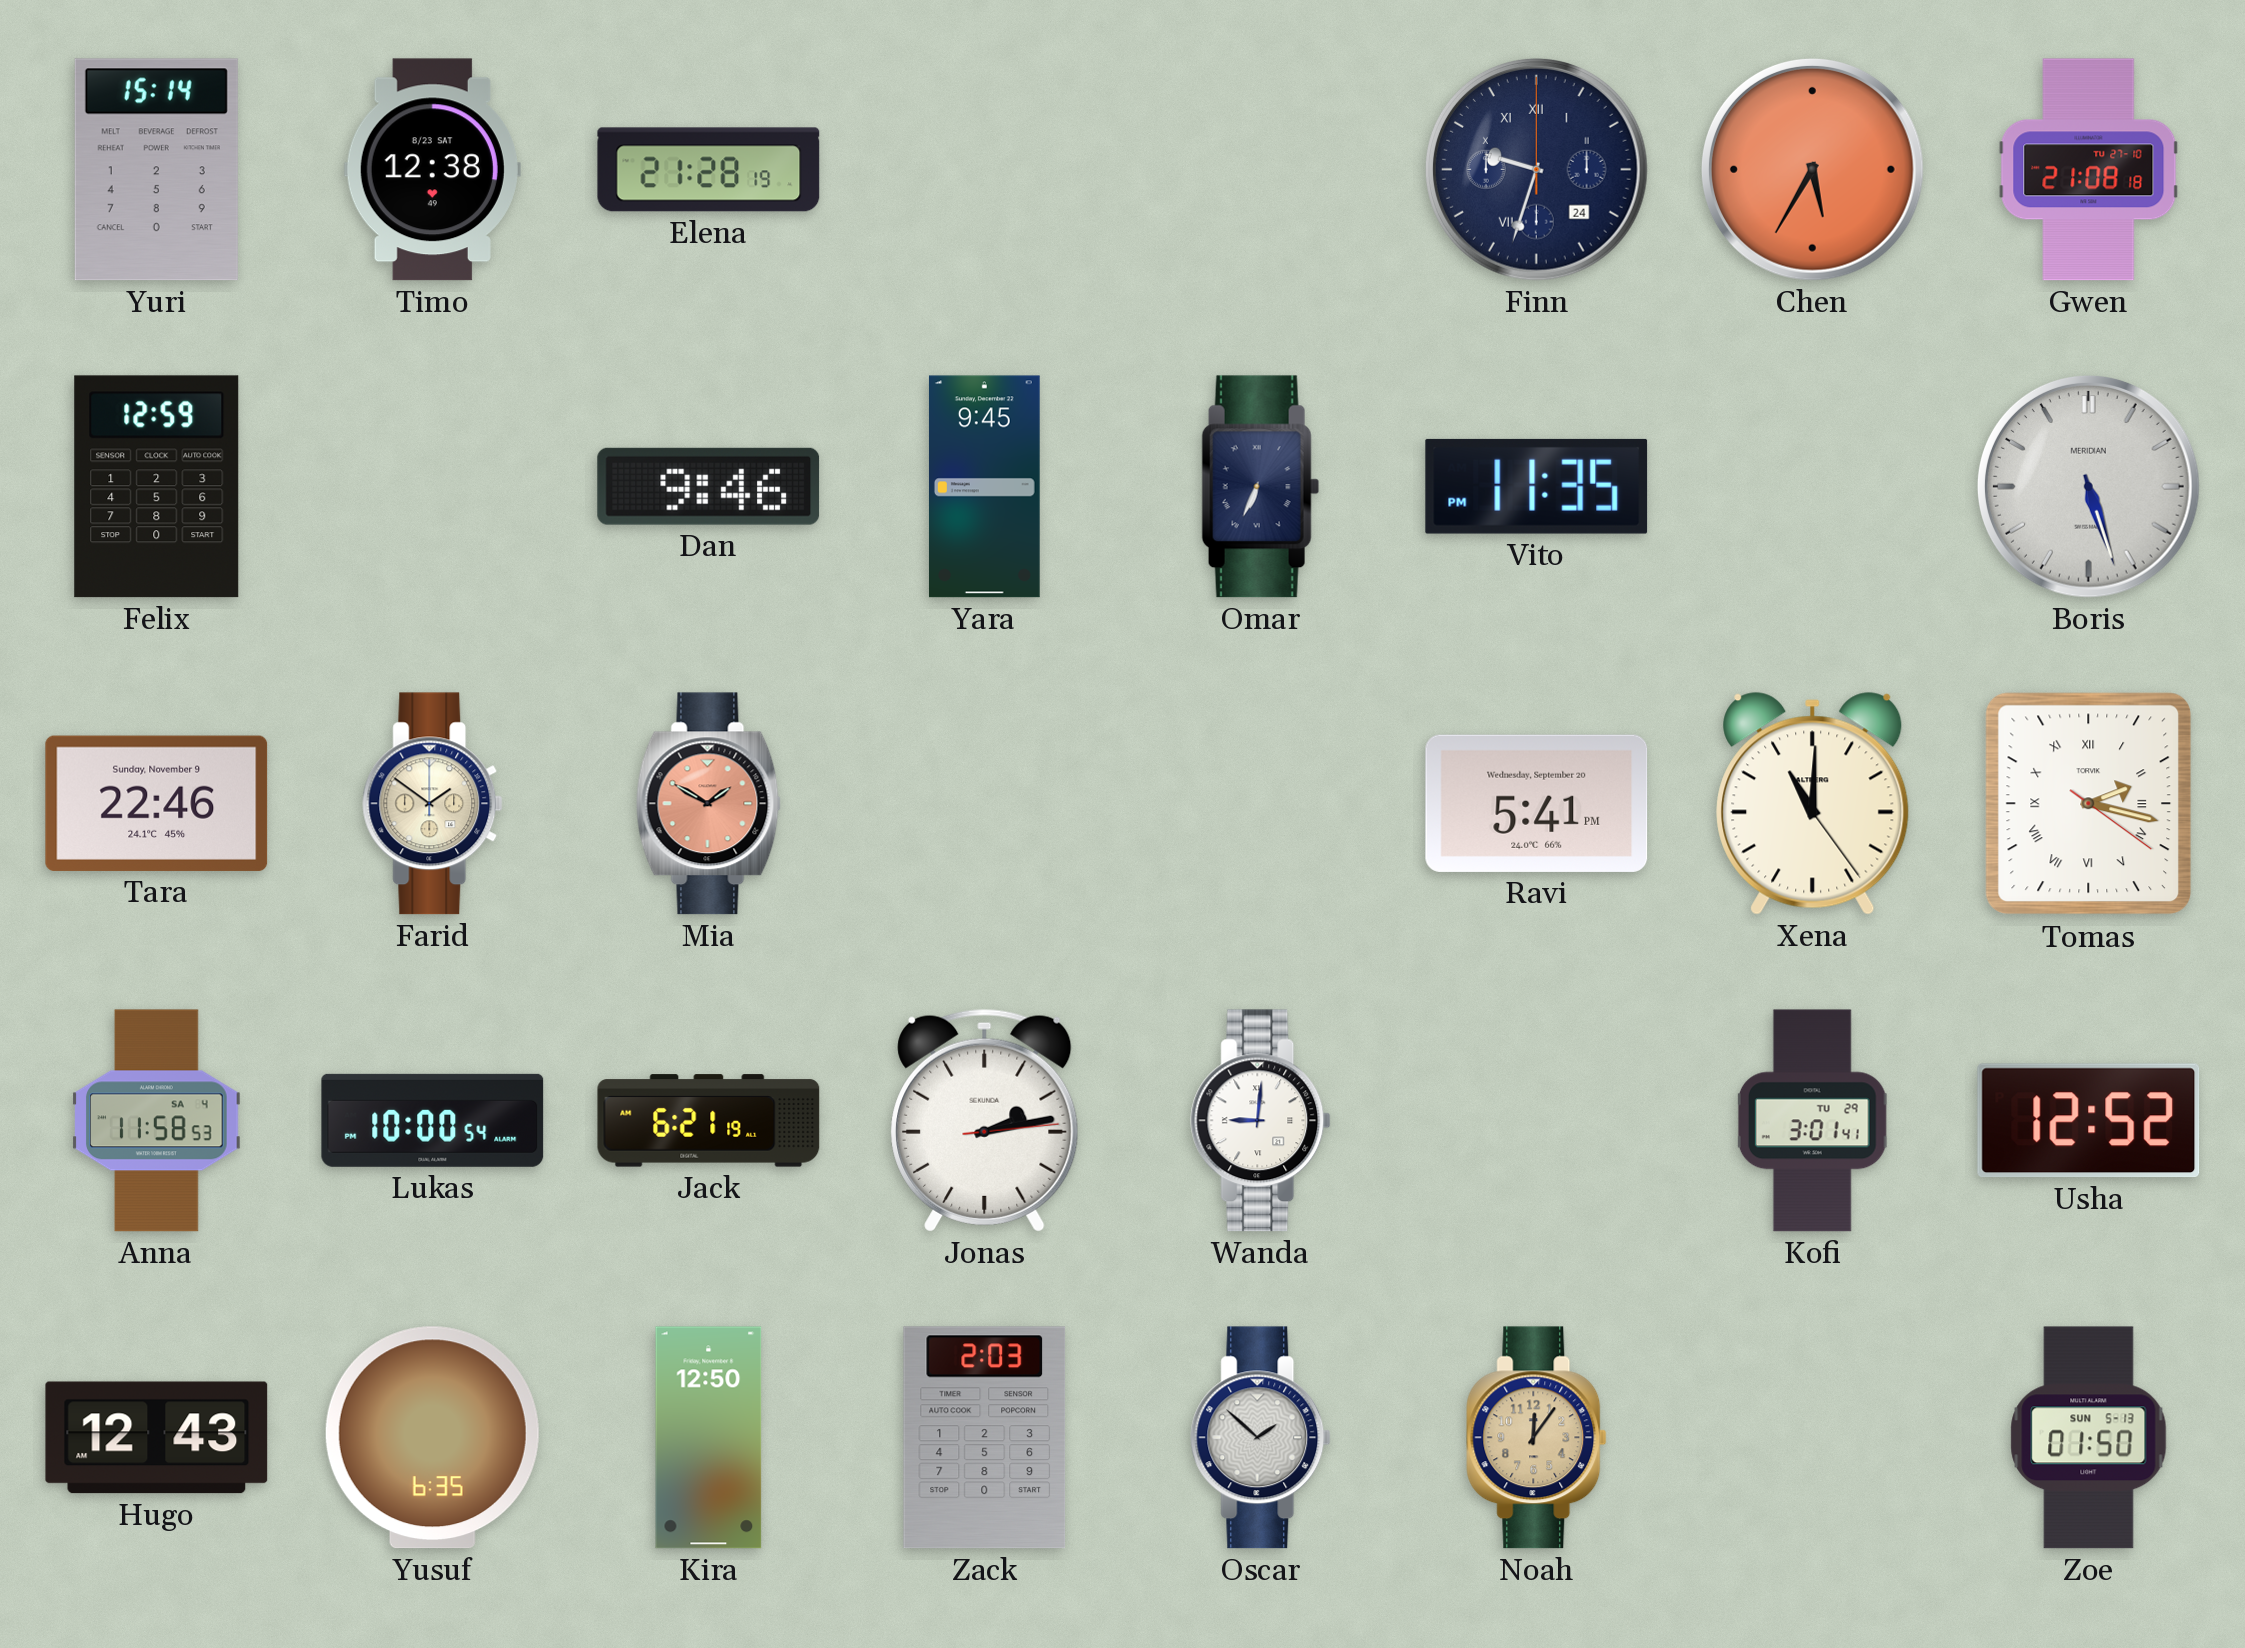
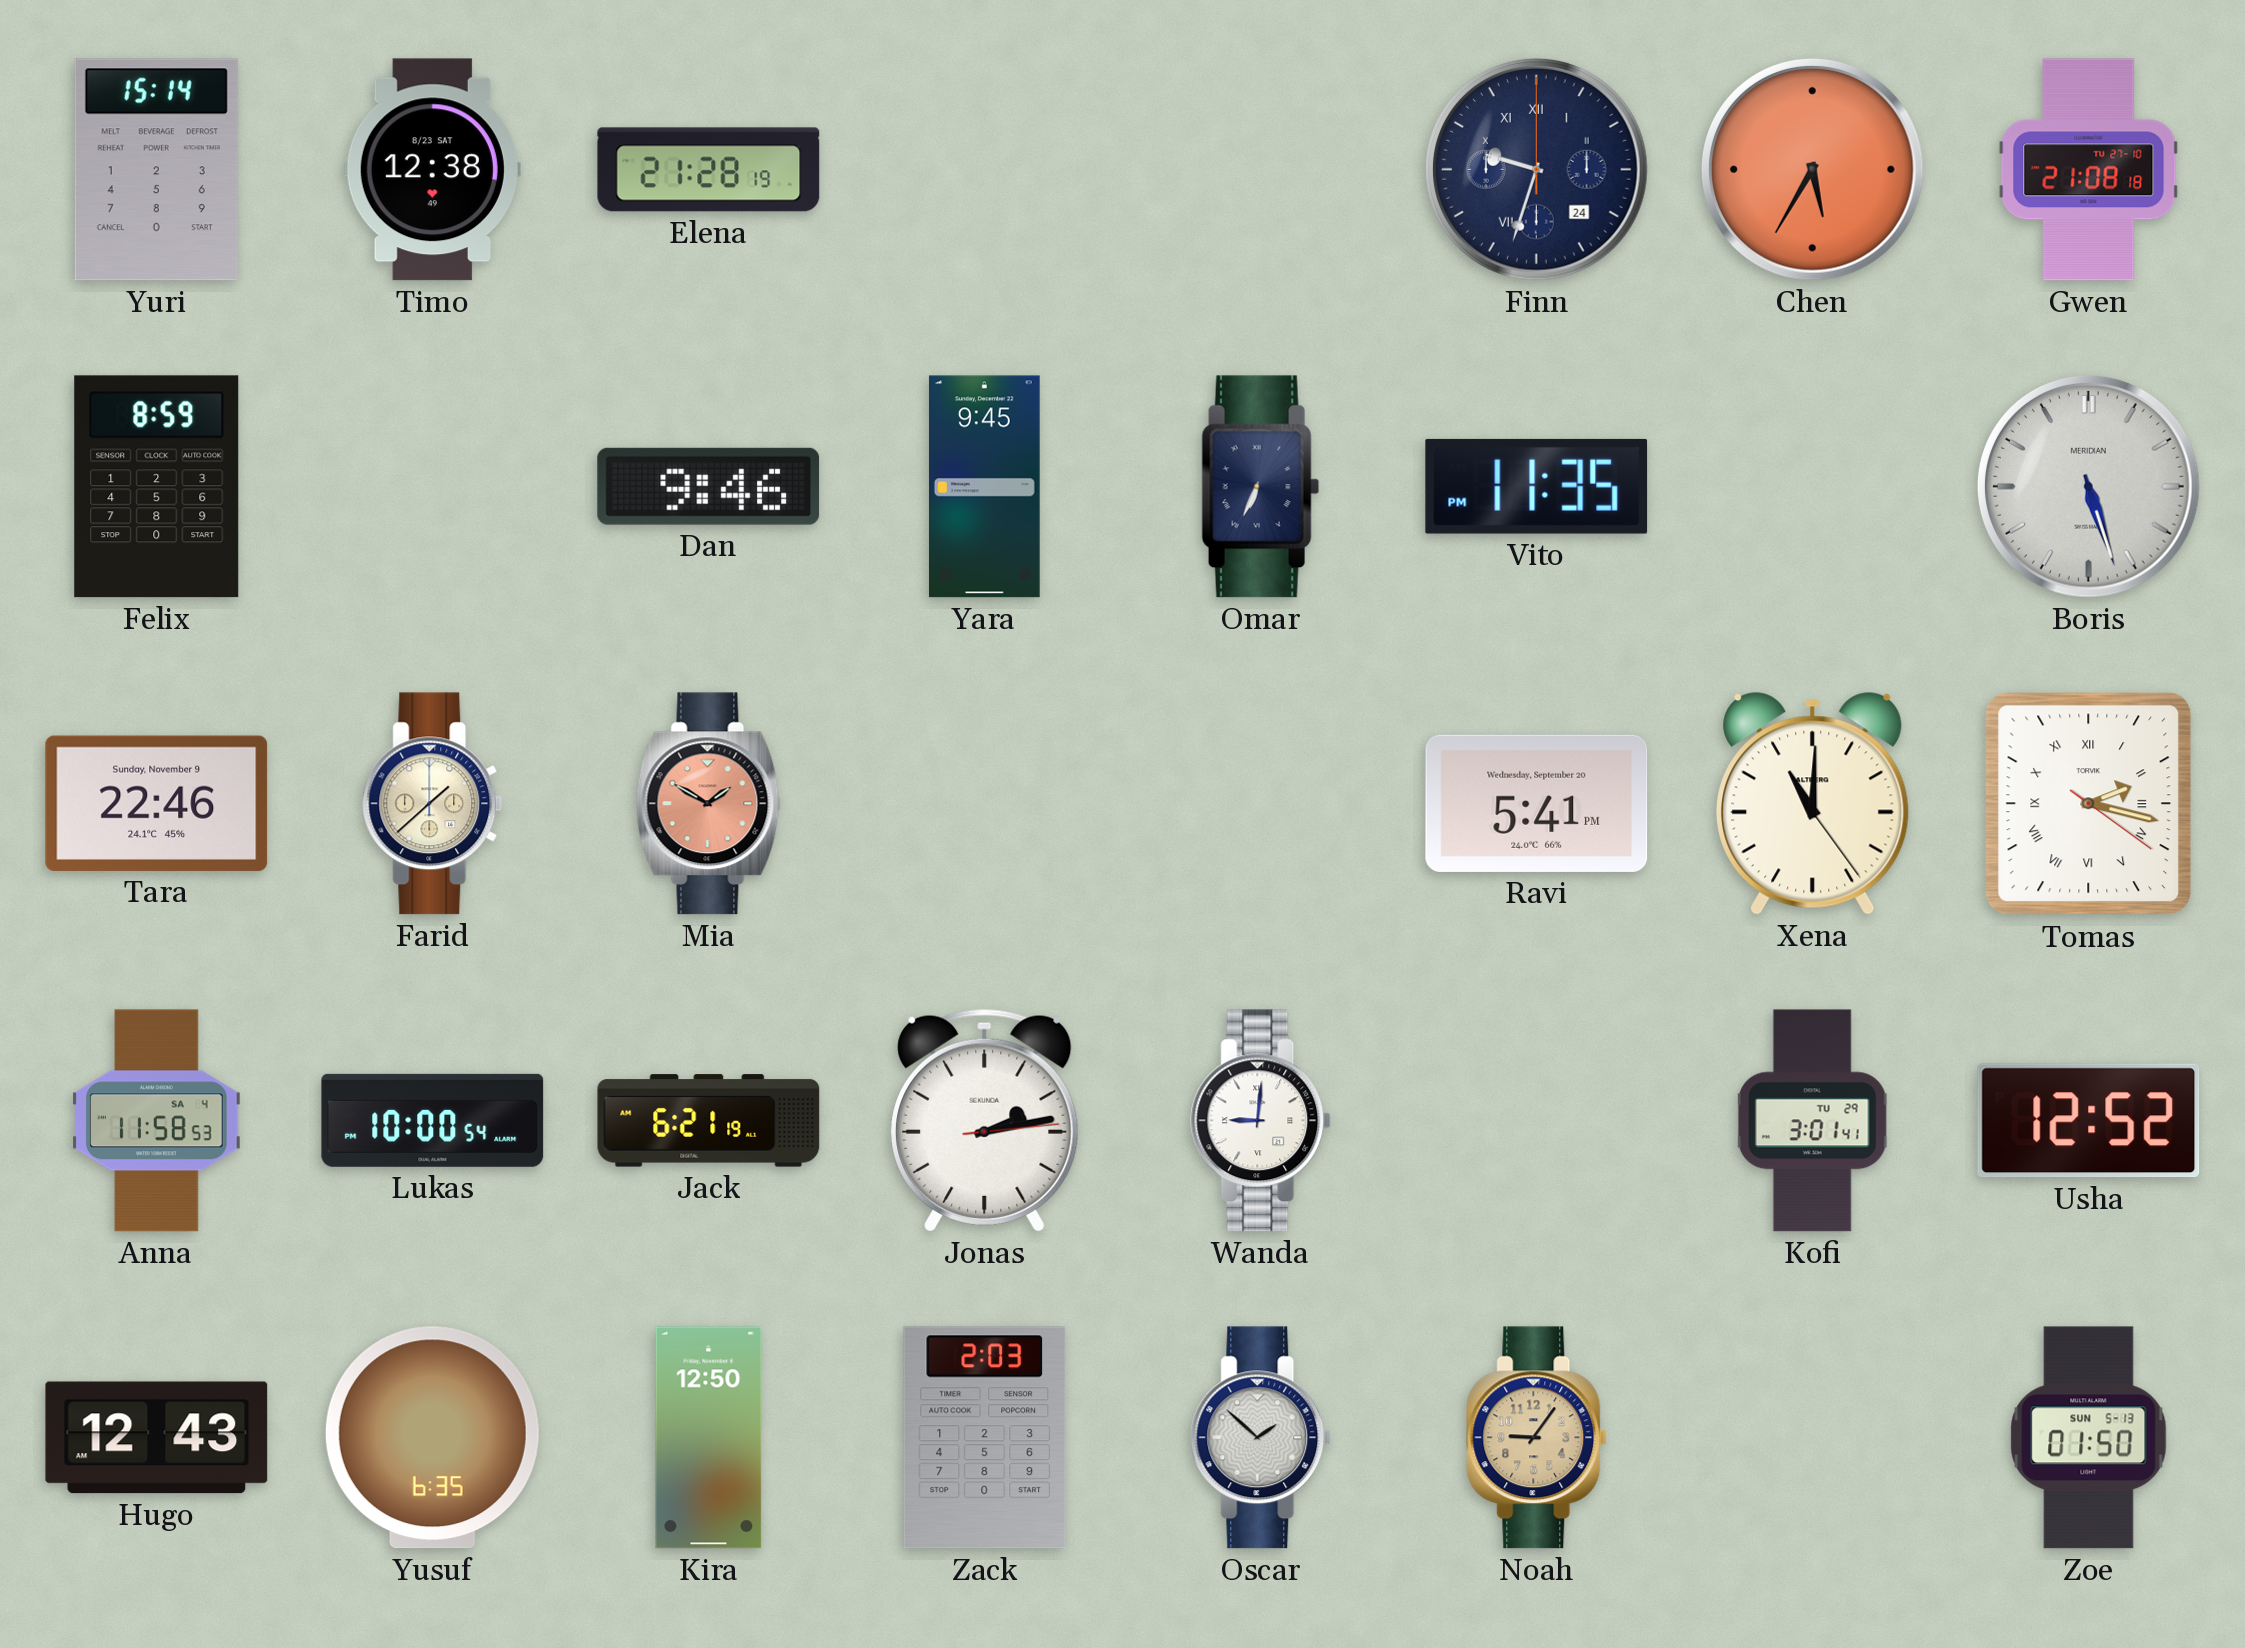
Felix: 12:59 -> 8:59
Farid: 1:51 -> 1:38
Noah: 12:06 -> 9:06
